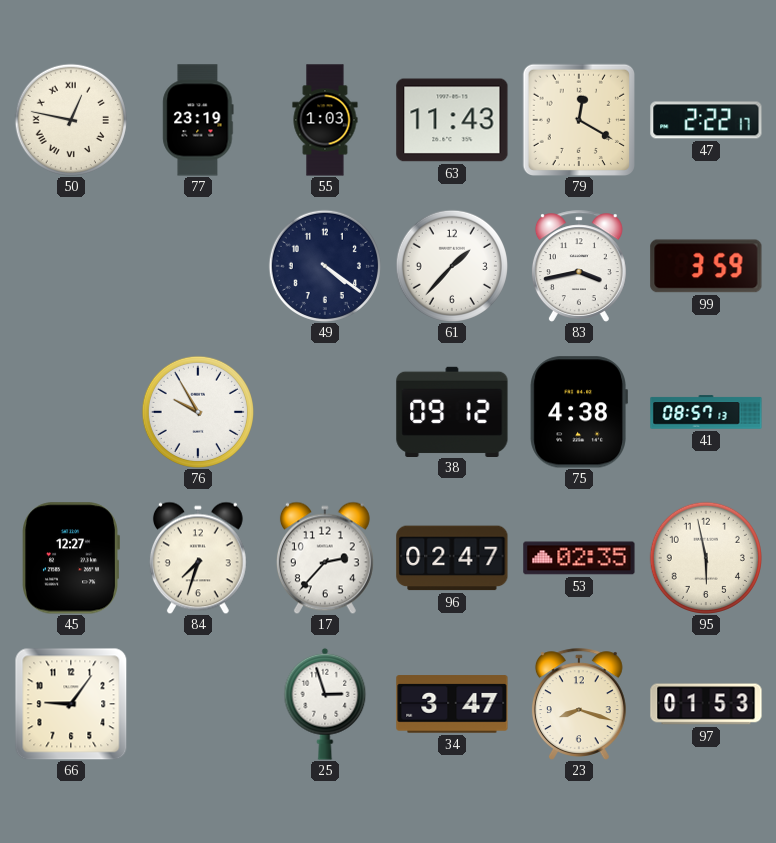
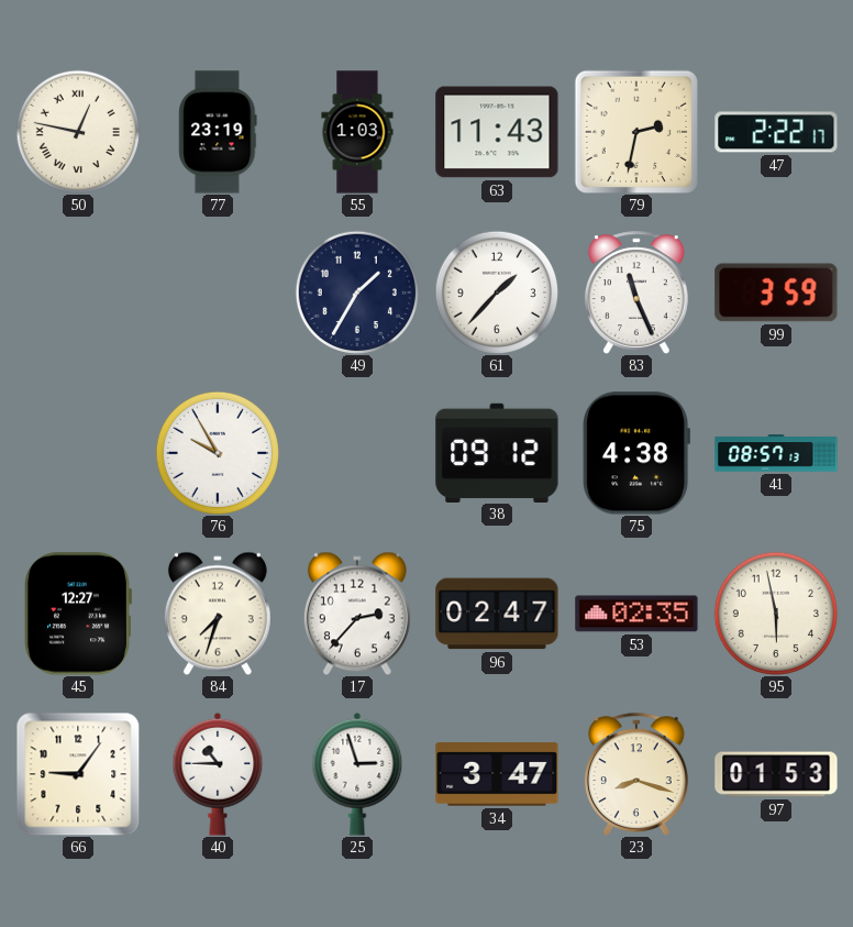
79: 12:20 -> 2:32
49: 4:21 -> 1:35
83: 3:43 -> 11:26
40: none -> 10:45
